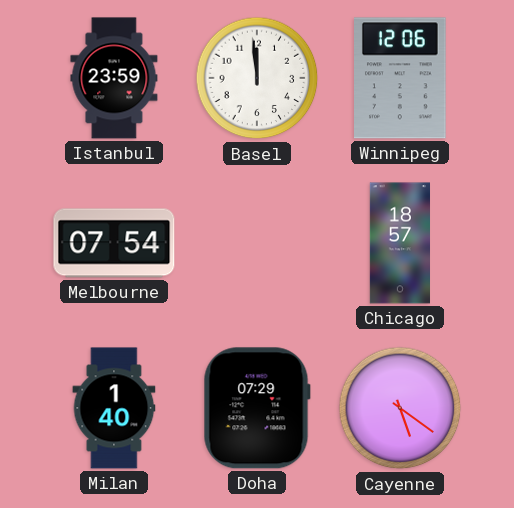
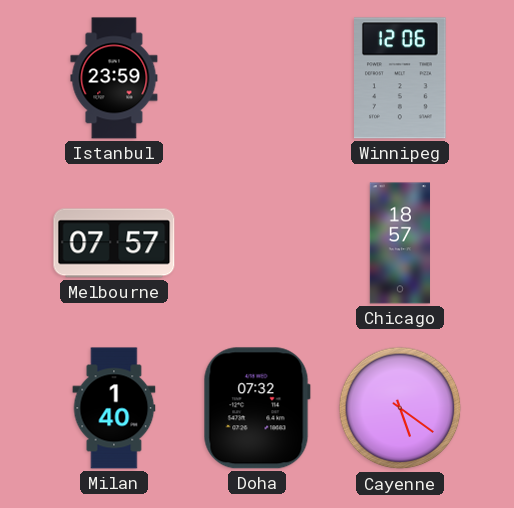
Basel: 11:59 -> none
Melbourne: 07:54 -> 07:57
Doha: 07:29 -> 07:32
